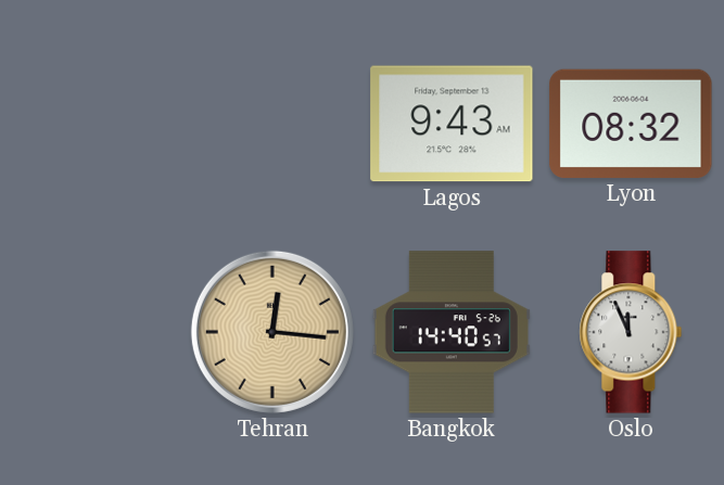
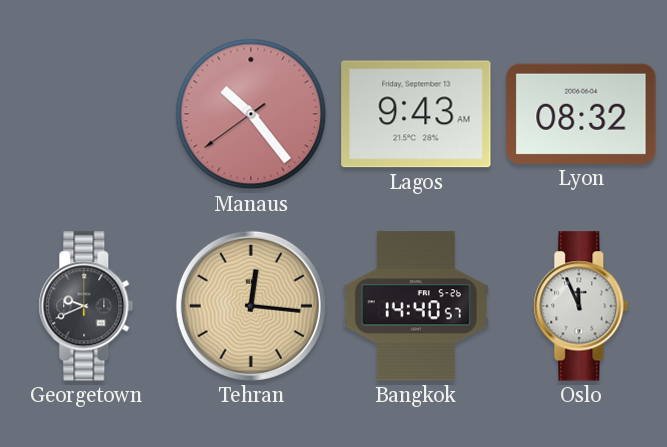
Manaus: none -> 10:23
Georgetown: none -> 9:41
